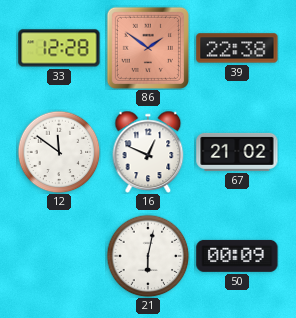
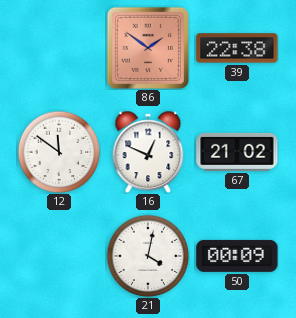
33: 12:28 -> none
21: 6:02 -> 4:02
